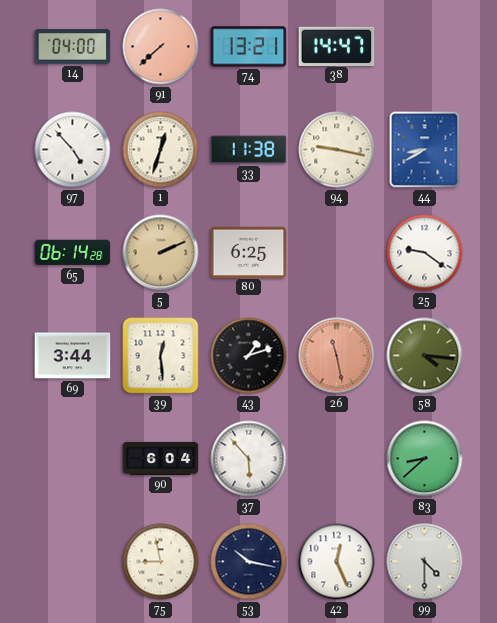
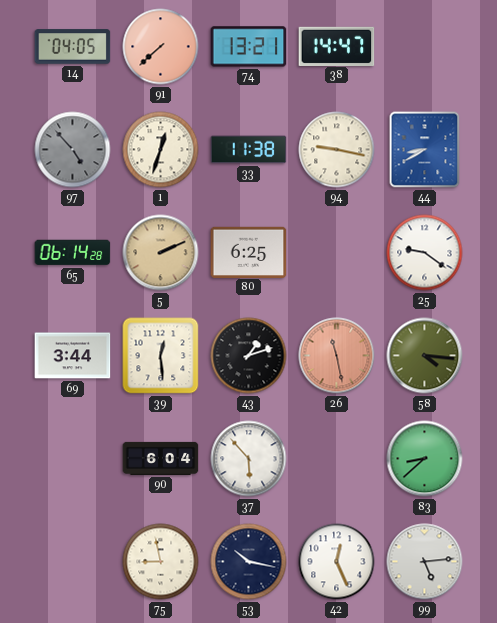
14: 04:00 -> 04:05
97 dial: white -> grey
99: 4:30 -> 5:14
